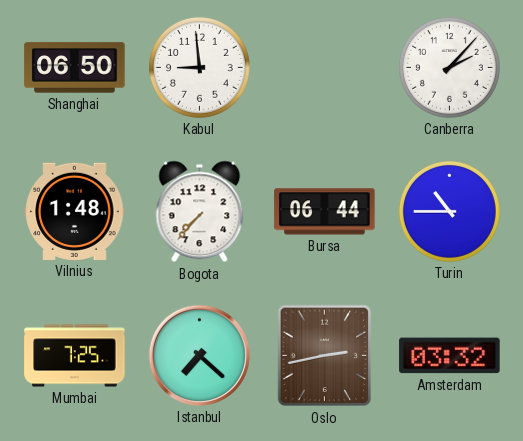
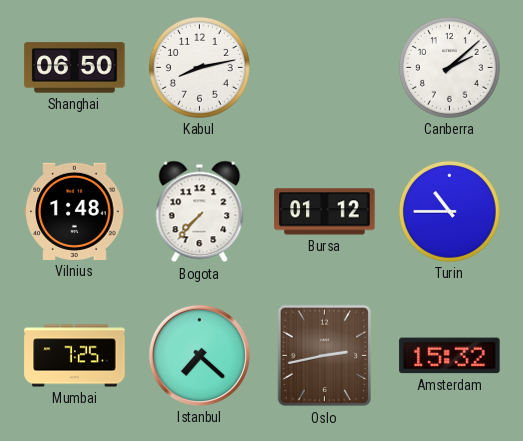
Kabul: 8:59 -> 8:13
Canberra: 2:07 -> 2:08
Bursa: 06:44 -> 01:12
Amsterdam: 03:32 -> 15:32
